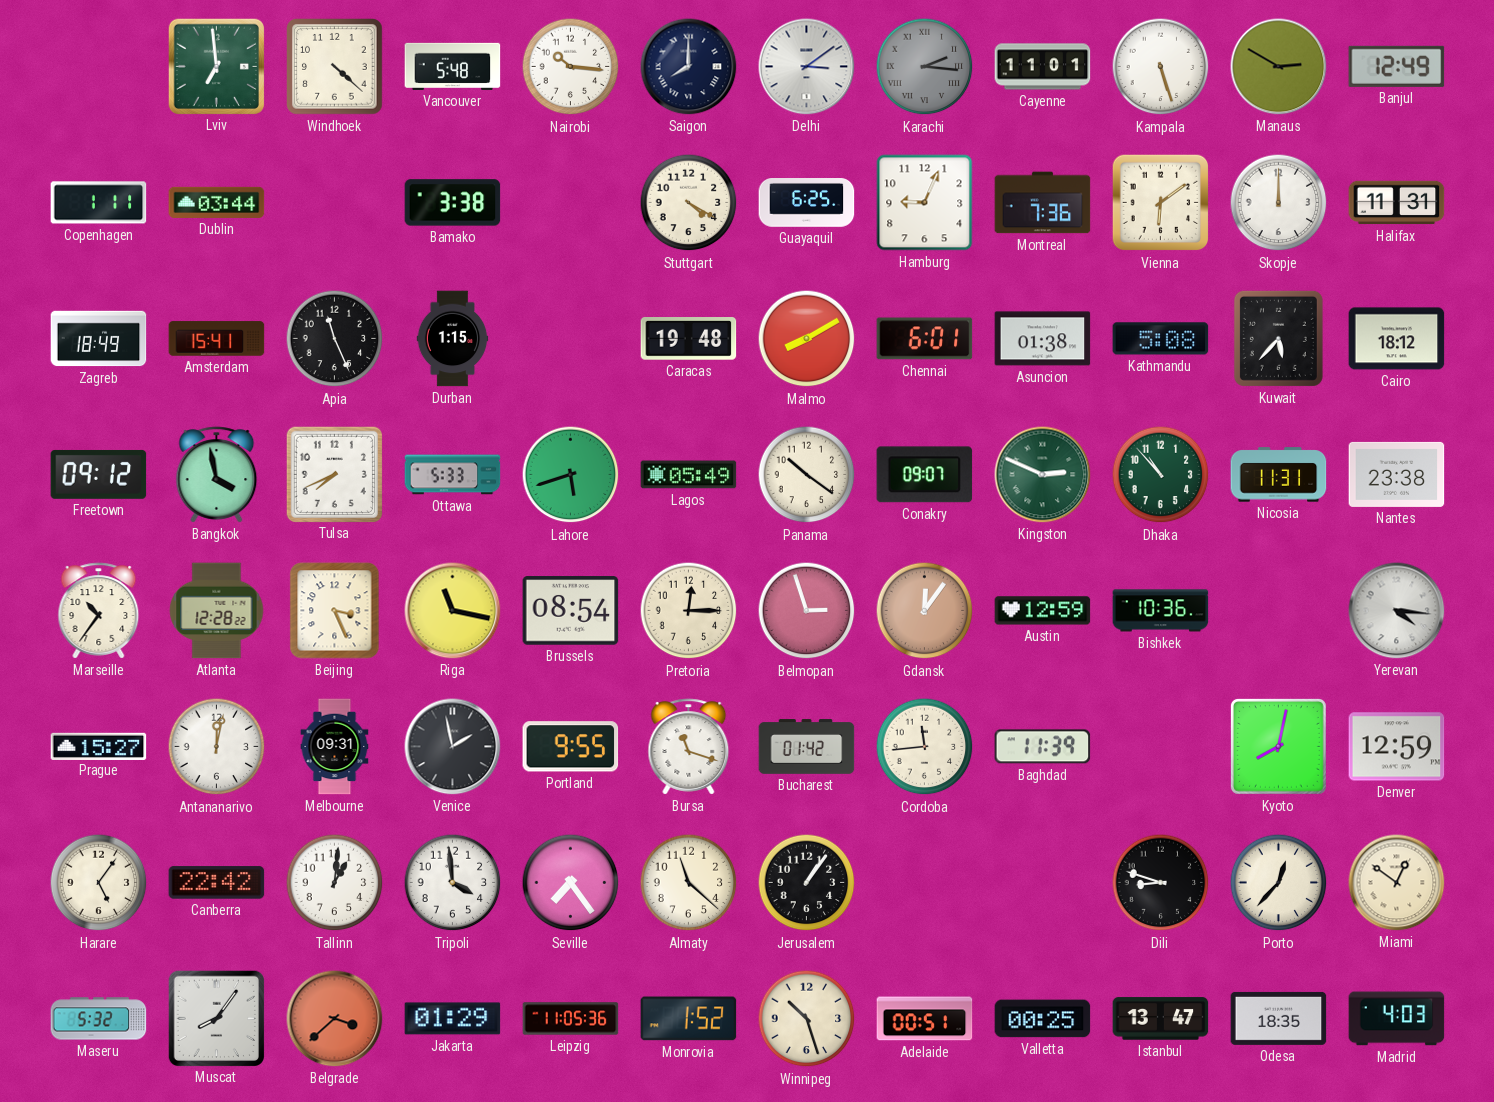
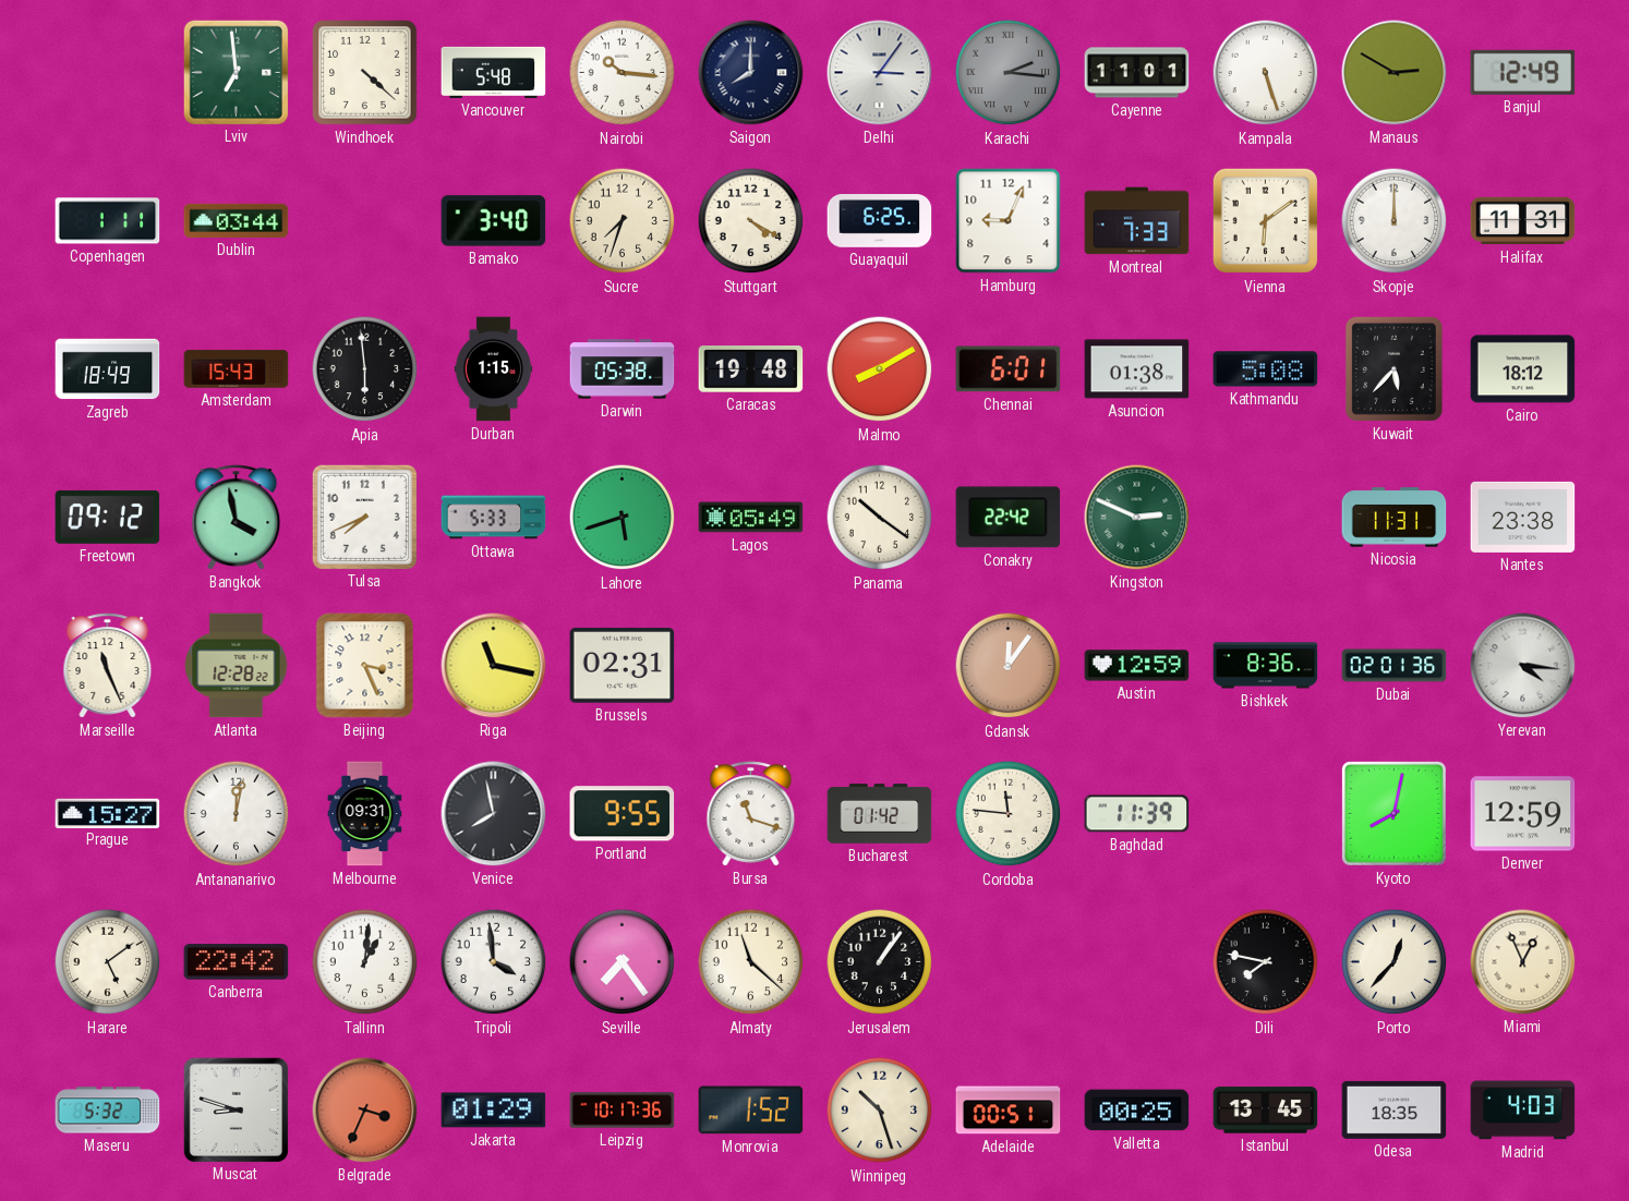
Delhi: 3:09 -> 3:06
Bamako: 3:38 -> 3:40
Sucre: none -> 7:33
Montreal: 7:36 -> 7:33
Amsterdam: 15:41 -> 15:43
Apia: 11:26 -> 5:59
Darwin: none -> 05:38
Conakry: 09:07 -> 22:42
Dhaka: 10:53 -> none
Marseille: 10:36 -> 11:26
Brussels: 08:54 -> 02:31
Pretoria: 12:15 -> none
Belmopan: 2:57 -> none
Bishkek: 10:36 -> 8:36
Dubai: none -> 02:01
Venice: 1:58 -> 7:58
Cordoba: 11:44 -> 11:46
Harare: 5:06 -> 5:09
Dili: 8:48 -> 7:47
Miami: 12:51 -> 12:56
Muscat: 8:06 -> 8:48
Belgrade: 3:38 -> 3:34
Leipzig: 11:05 -> 10:17
Istanbul: 13:47 -> 13:45
